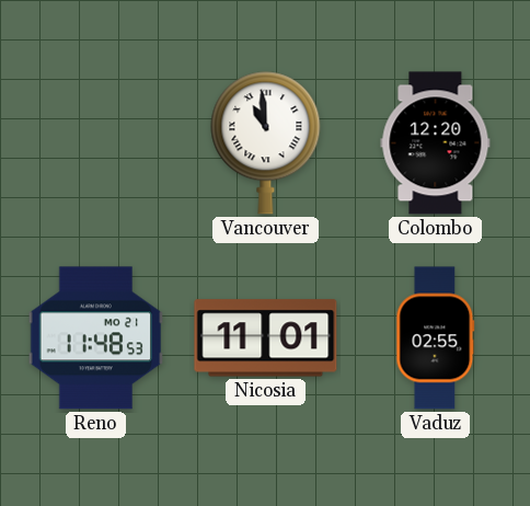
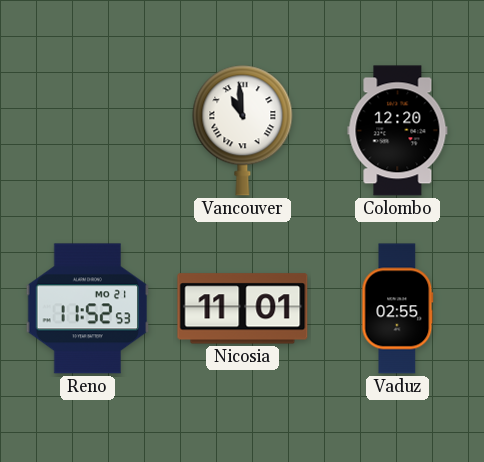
Reno: 11:48 -> 11:52
